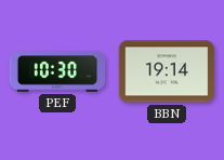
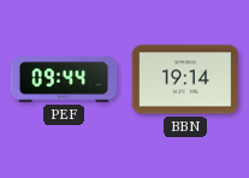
PEF: 10:30 -> 09:44
